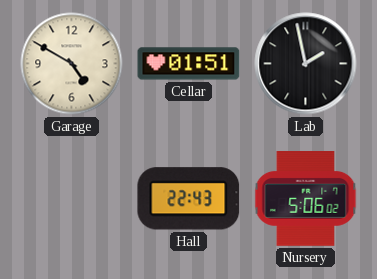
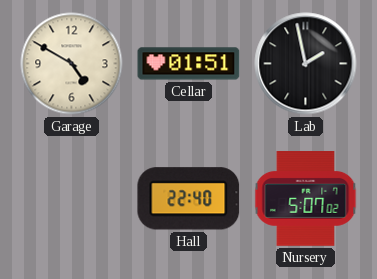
Hall: 22:43 -> 22:40
Nursery: 5:06 -> 5:07
